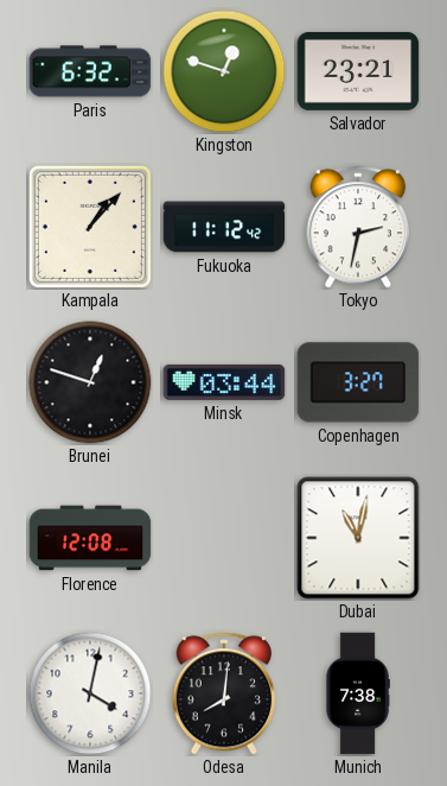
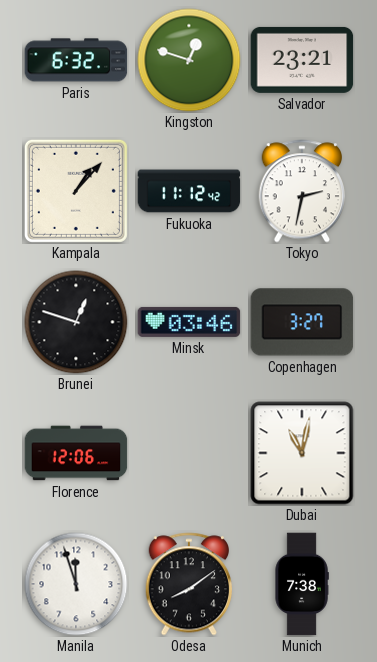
Minsk: 03:44 -> 03:46
Florence: 12:08 -> 12:06
Manila: 4:02 -> 11:57
Odesa: 8:01 -> 8:09
